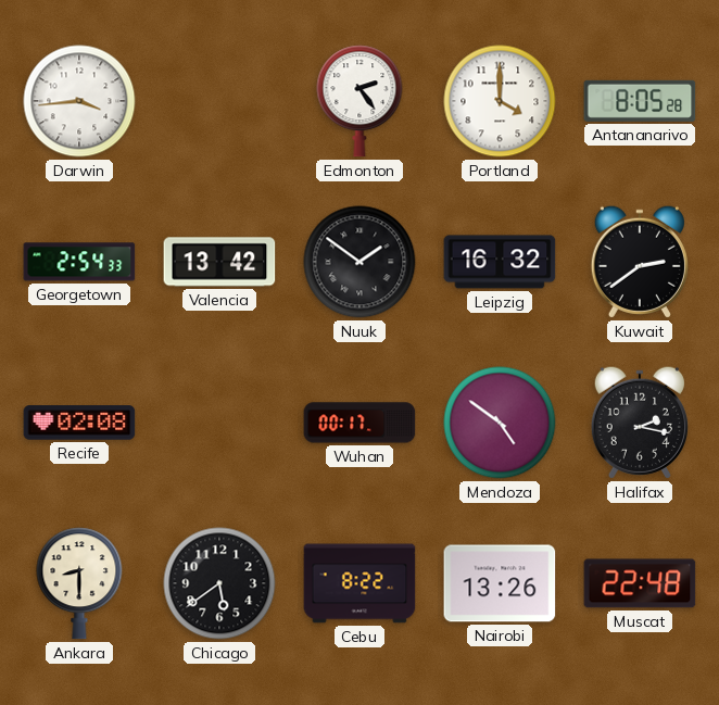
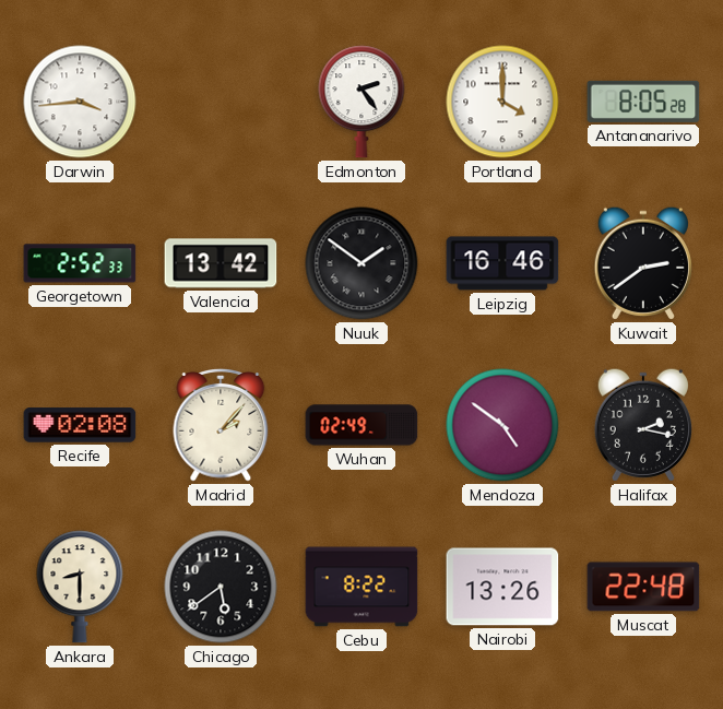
Georgetown: 2:54 -> 2:52
Leipzig: 16:32 -> 16:46
Madrid: none -> 2:07
Wuhan: 00:17 -> 02:49
